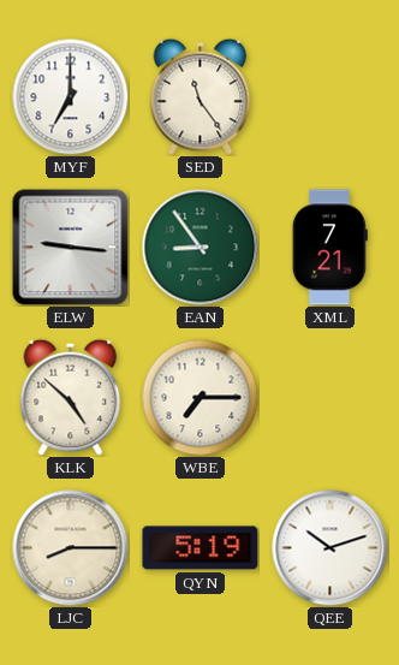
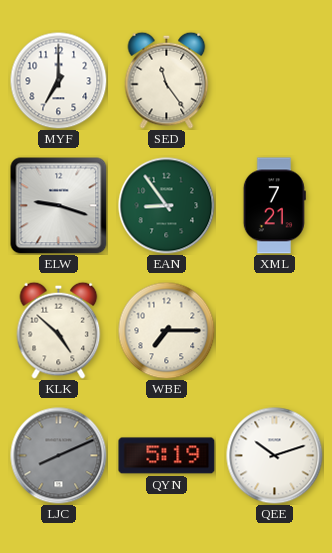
ELW: 9:16 -> 9:18
LJC: 8:15 -> 8:11
LJC dial: cream -> grey
